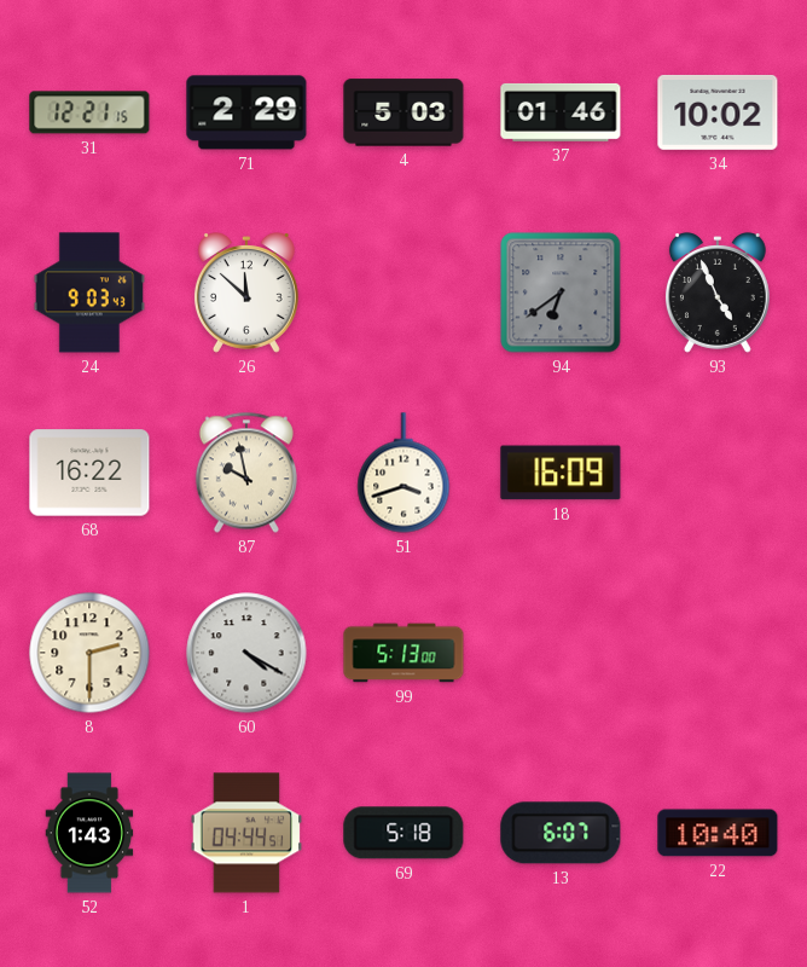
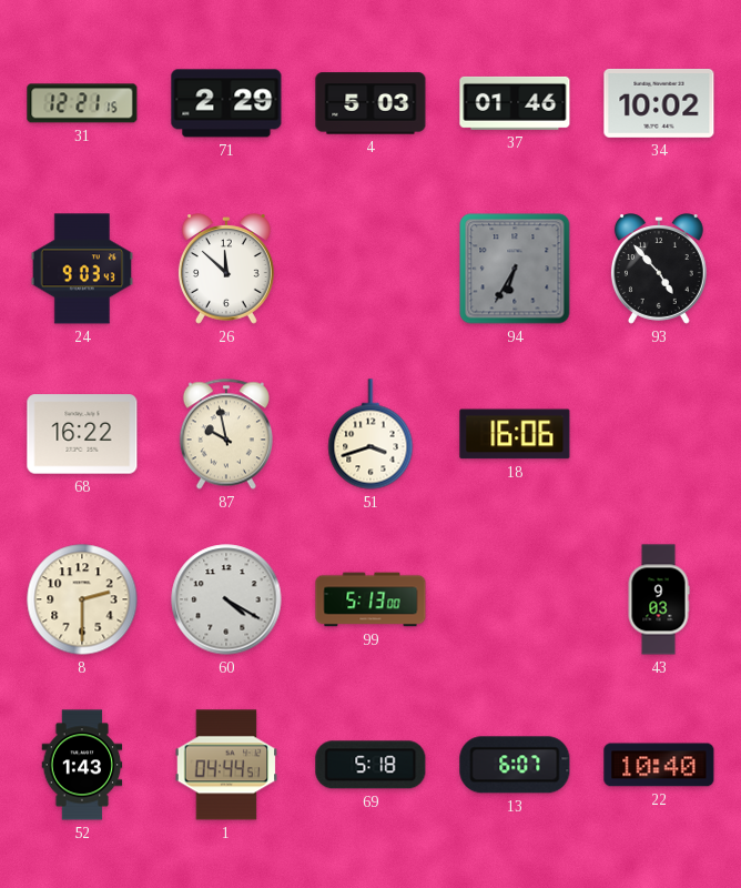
94: 6:39 -> 6:35
93: 4:56 -> 4:53
18: 16:09 -> 16:06
43: none -> 9:03
